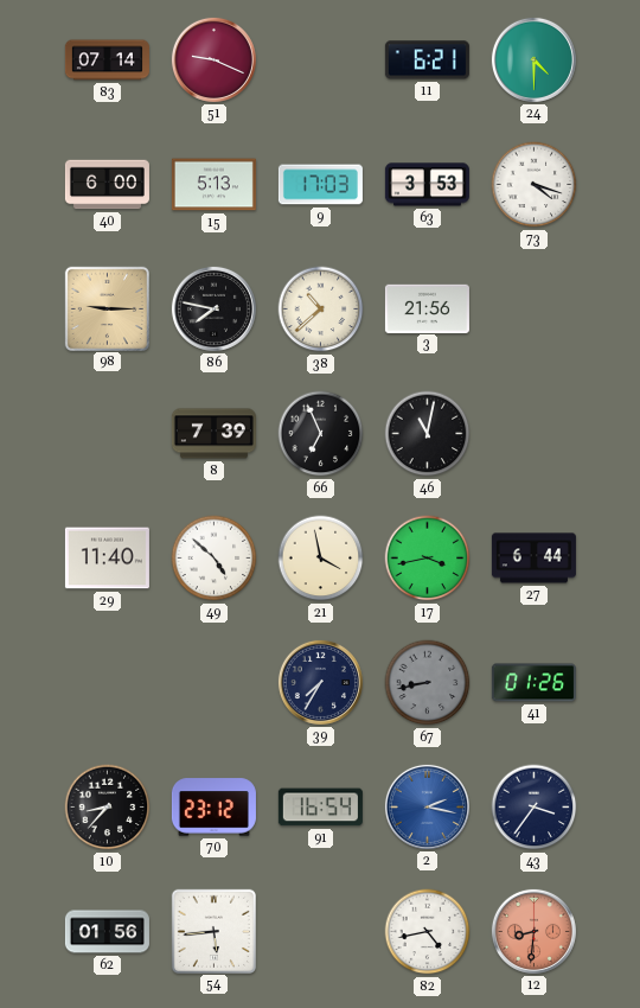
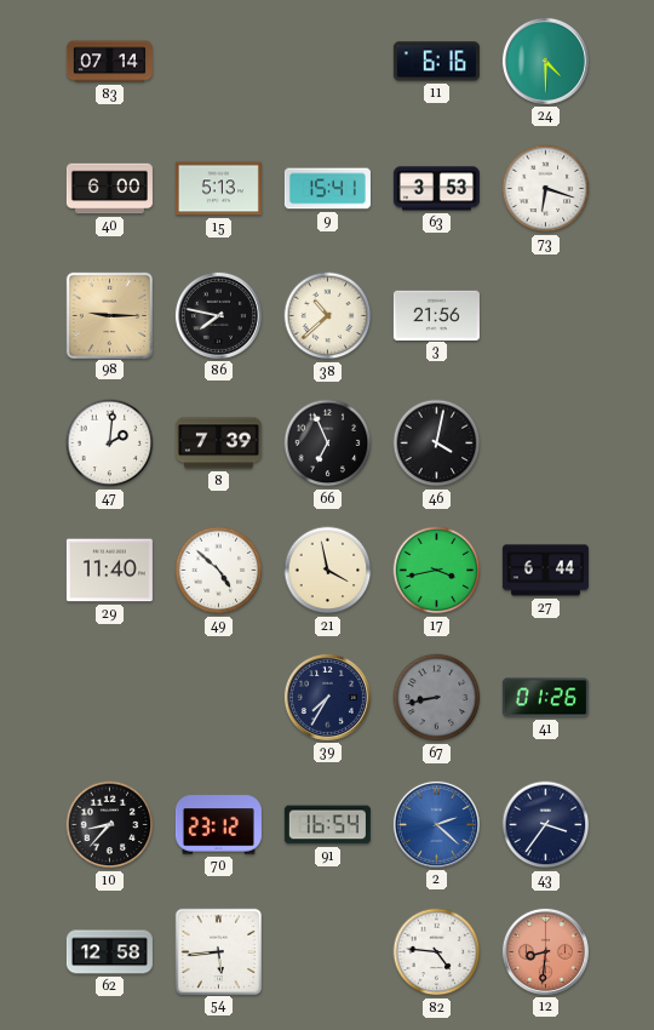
51: 9:19 -> none
11: 6:21 -> 6:16
9: 17:03 -> 15:41
73: 4:18 -> 6:18
47: none -> 2:01
46: 11:02 -> 4:02
2: 2:17 -> 2:22
62: 01:56 -> 12:58
82: 4:43 -> 4:46
